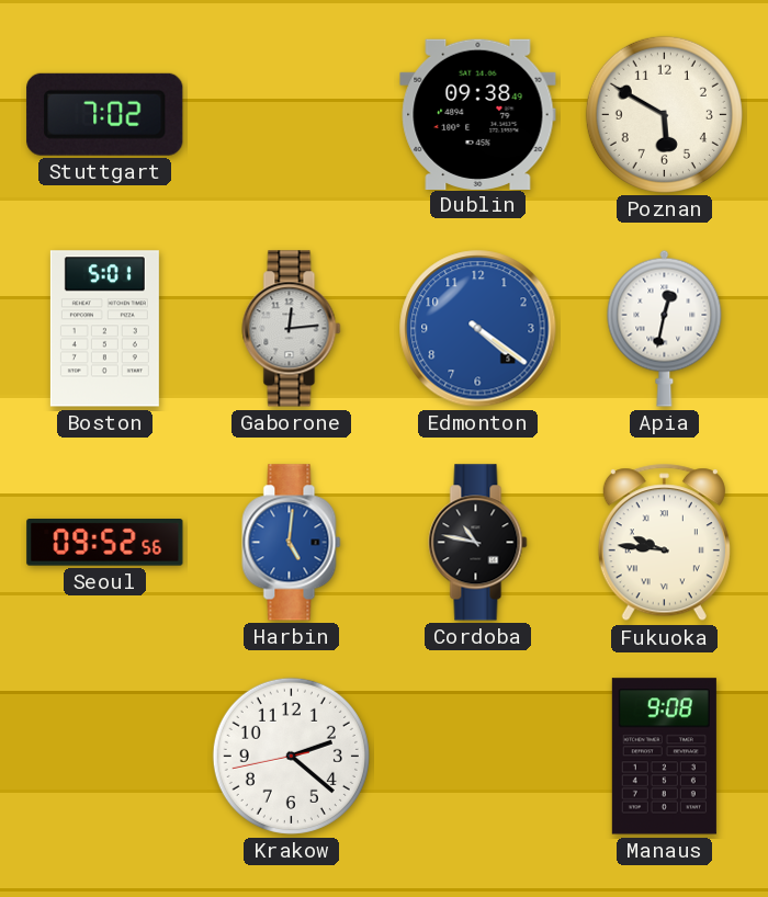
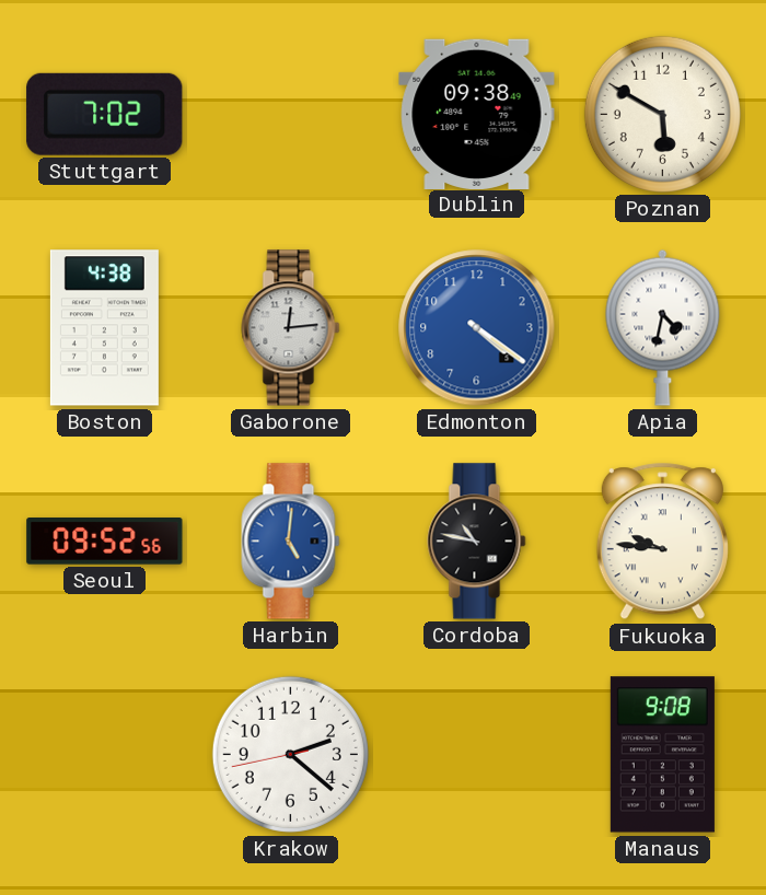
Boston: 5:01 -> 4:38
Apia: 12:32 -> 4:32
